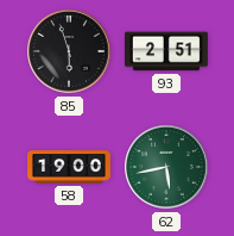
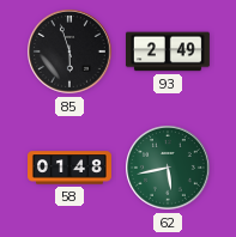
93: 2:51 -> 2:49
58: 19:00 -> 01:48
